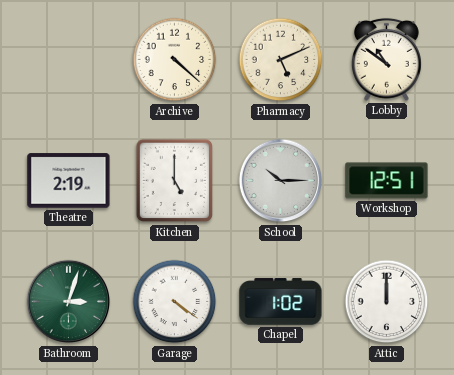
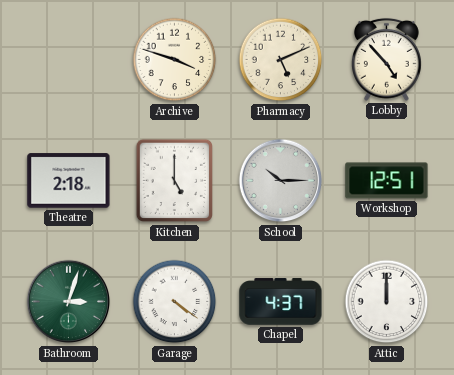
Archive: 4:22 -> 3:48
Lobby: 10:51 -> 4:53
Theatre: 2:19 -> 2:18
Chapel: 1:02 -> 4:37
